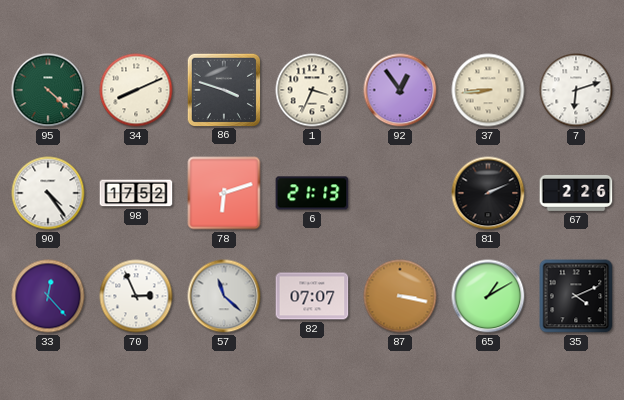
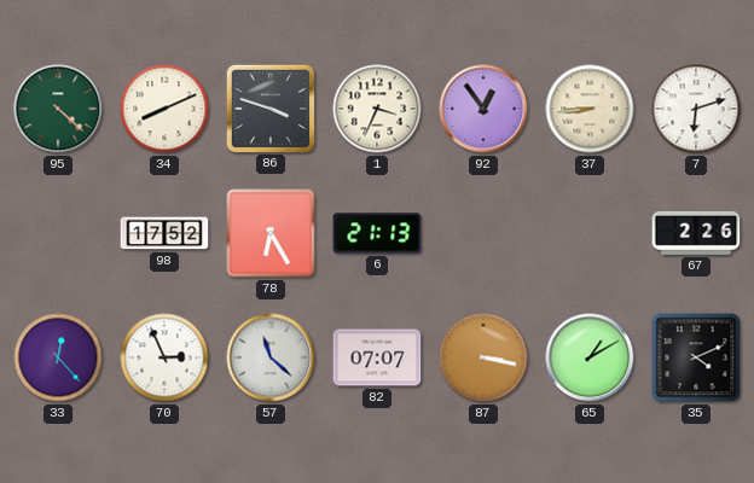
90: 4:24 -> none
78: 6:12 -> 6:25
81: 2:11 -> none
